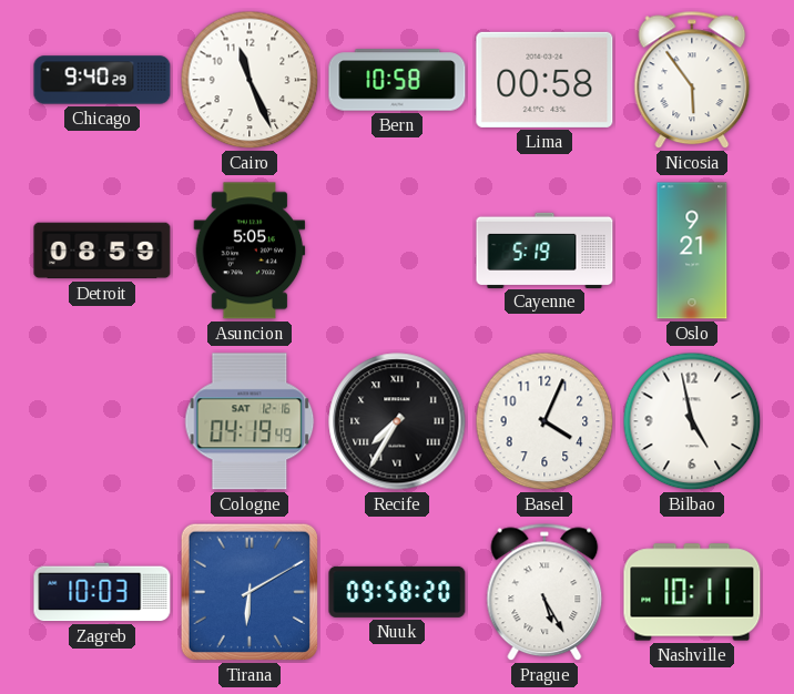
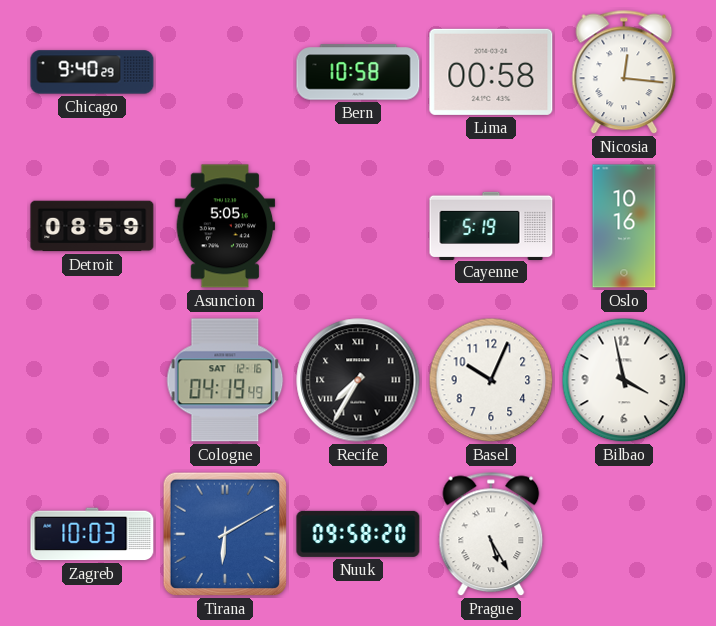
Cairo: 11:26 -> none
Nicosia: 5:54 -> 12:16
Oslo: 9:21 -> 10:16
Basel: 4:04 -> 10:04
Bilbao: 4:58 -> 3:58
Nashville: 10:11 -> none
